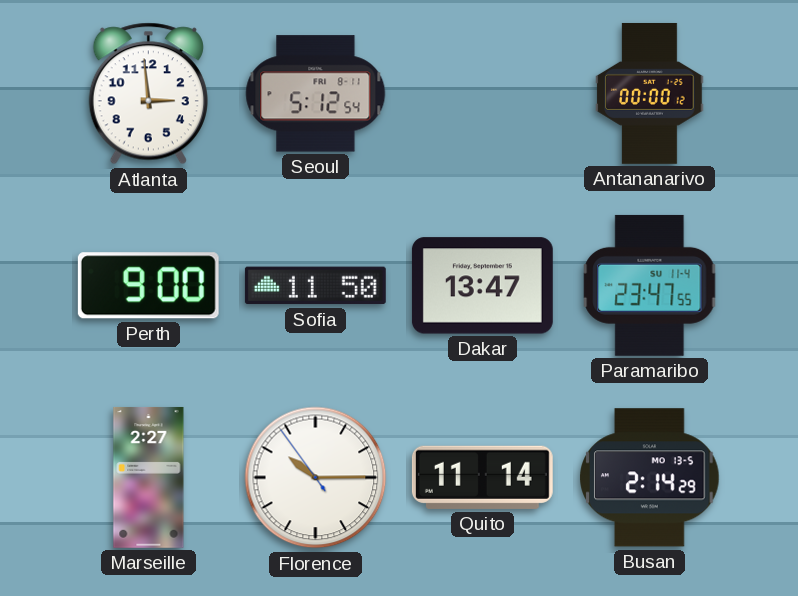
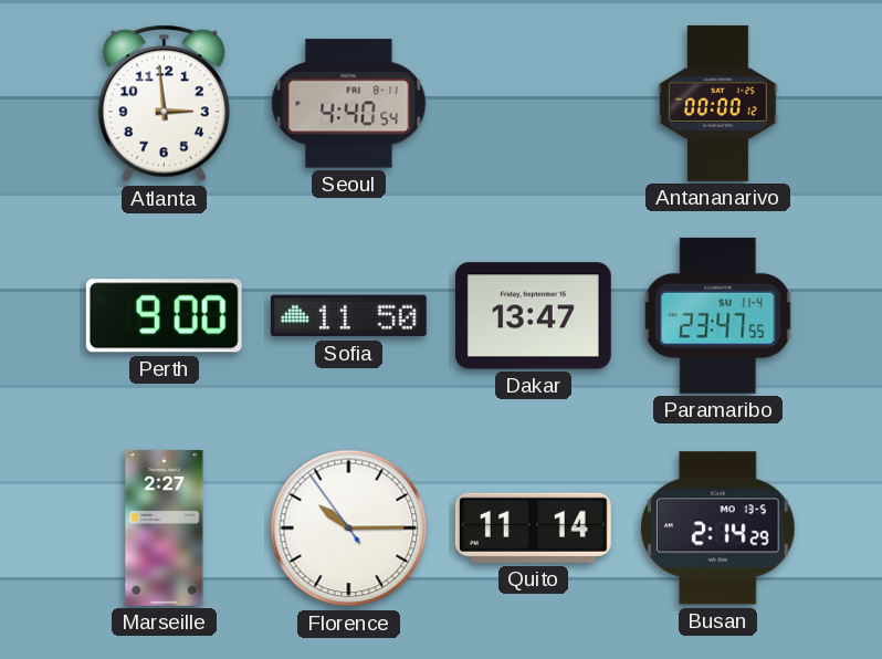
Seoul: 5:12 -> 4:40
